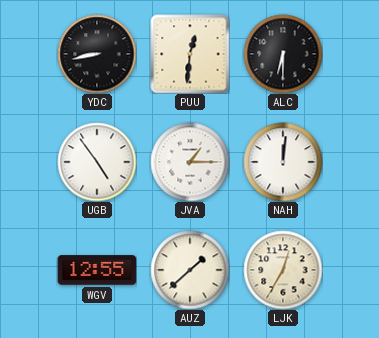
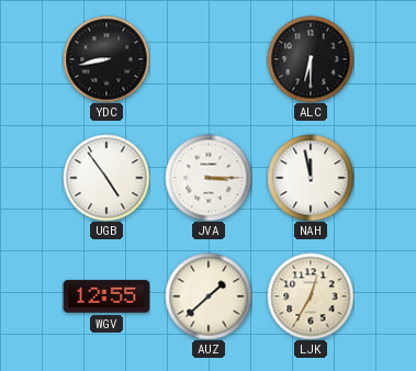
PUU: 12:31 -> none
JVA: 1:15 -> 3:15
NAH: 12:01 -> 11:58
